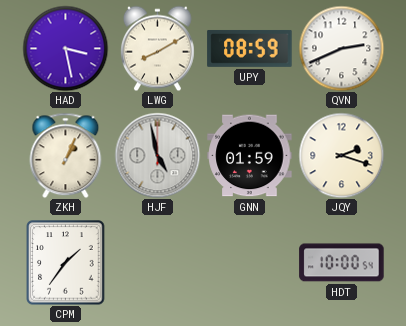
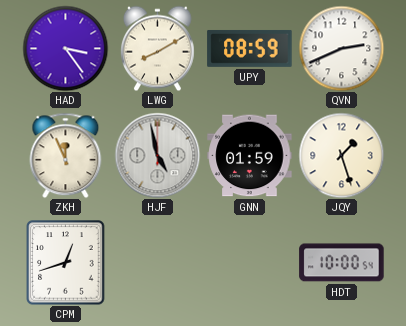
HAD: 3:28 -> 3:24
ZKH: 1:04 -> 11:56
JQY: 2:18 -> 1:27
CPM: 1:36 -> 12:42
